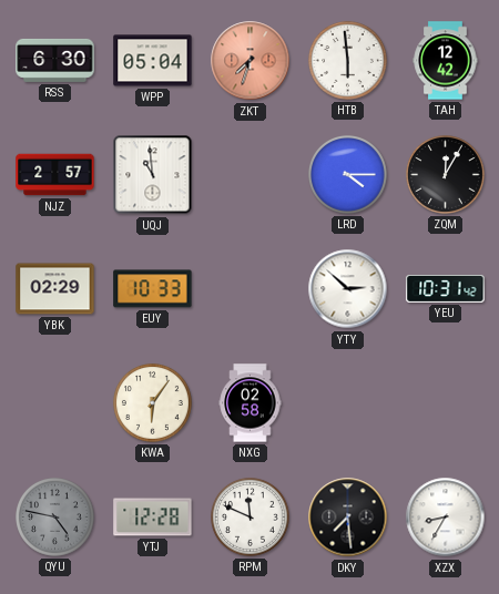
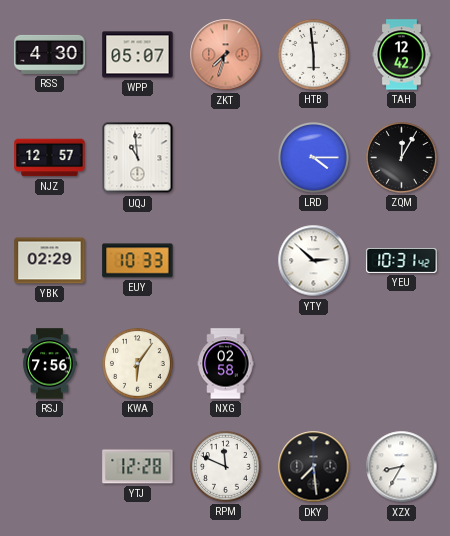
RSS: 6:30 -> 4:30
WPP: 05:04 -> 05:07
NJZ: 2:57 -> 12:57
RSJ: none -> 7:56
QYU: 4:47 -> none
